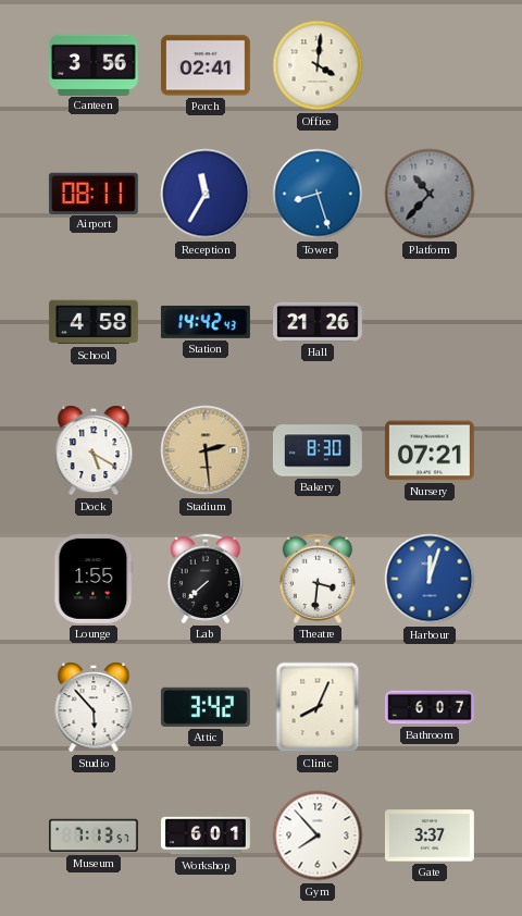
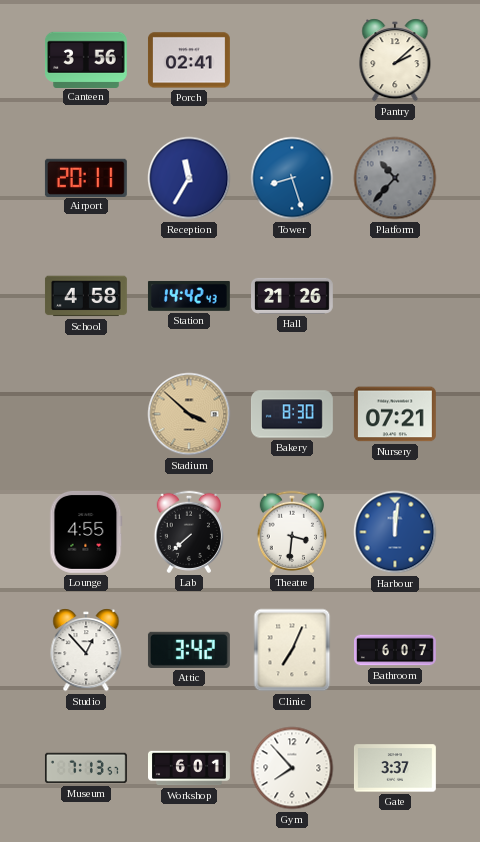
Office: 4:01 -> none
Pantry: none -> 2:08
Airport: 08:11 -> 20:11
Dock: 5:20 -> none
Stadium: 2:29 -> 3:52
Lounge: 1:55 -> 4:55
Harbour: 12:03 -> 12:01
Studio: 5:53 -> 12:53
Clinic: 8:04 -> 7:04
